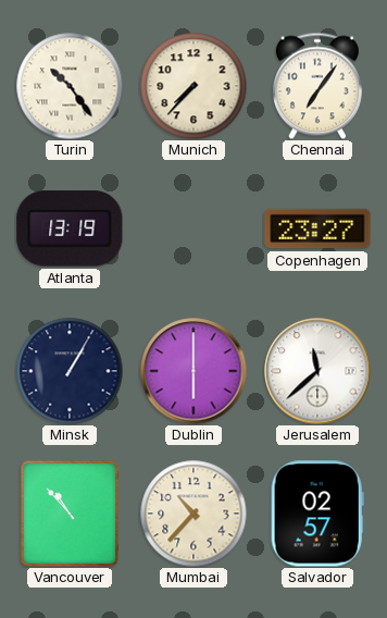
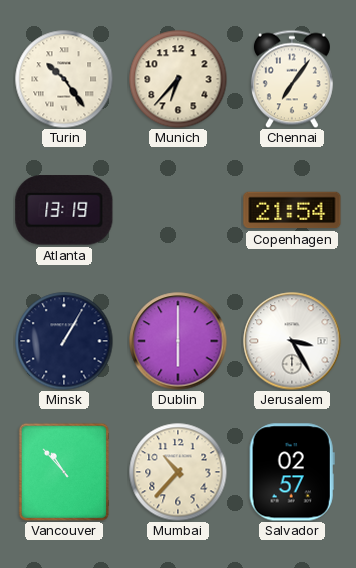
Munich: 7:37 -> 6:37
Copenhagen: 23:27 -> 21:54
Jerusalem: 11:38 -> 3:25
